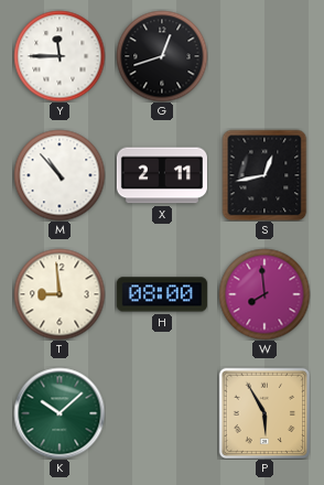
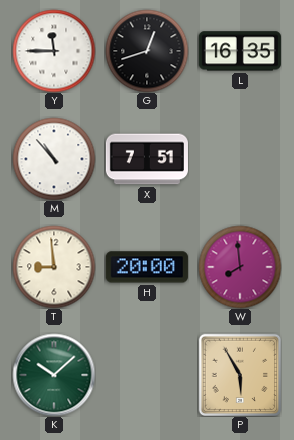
L: none -> 16:35
X: 2:11 -> 7:51
S: 12:43 -> none
H: 08:00 -> 20:00
